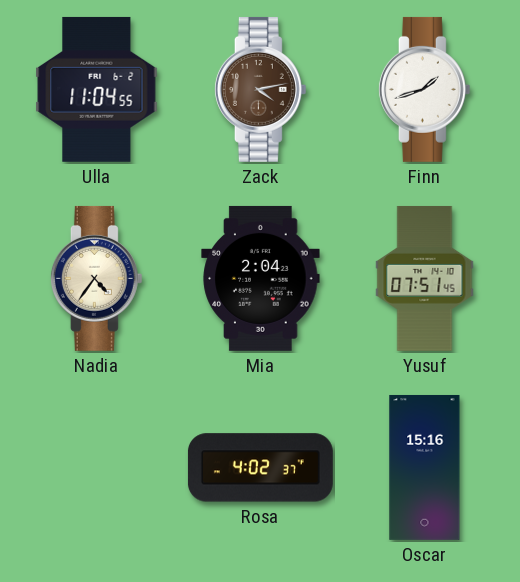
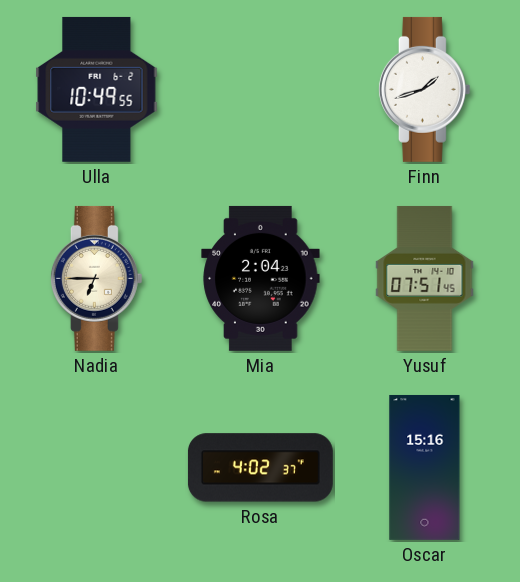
Ulla: 11:04 -> 10:49
Zack: 4:13 -> none
Nadia: 4:36 -> 6:45
